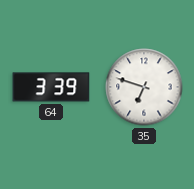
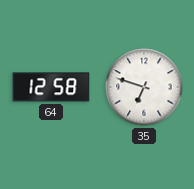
64: 3:39 -> 12:58
